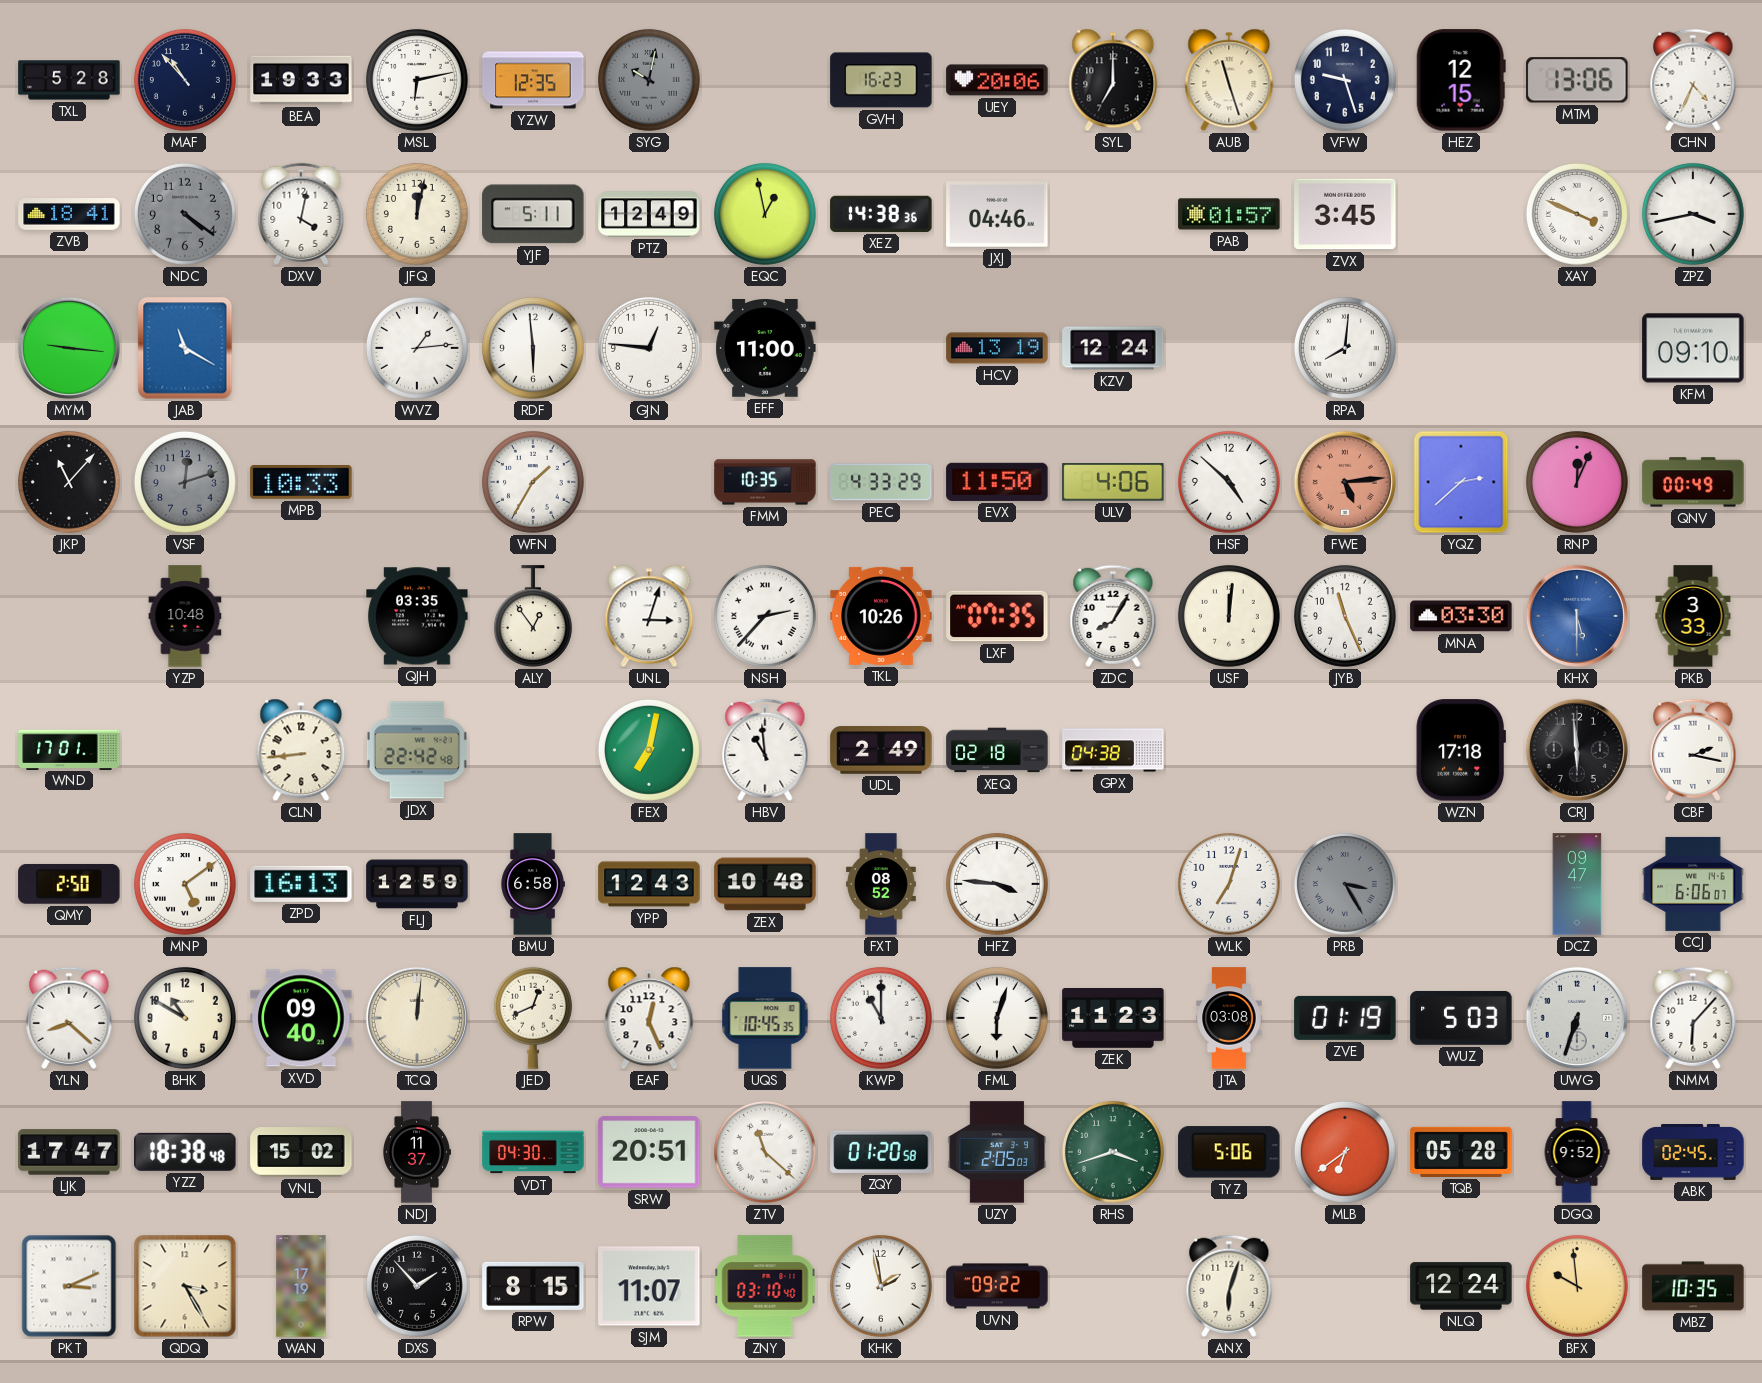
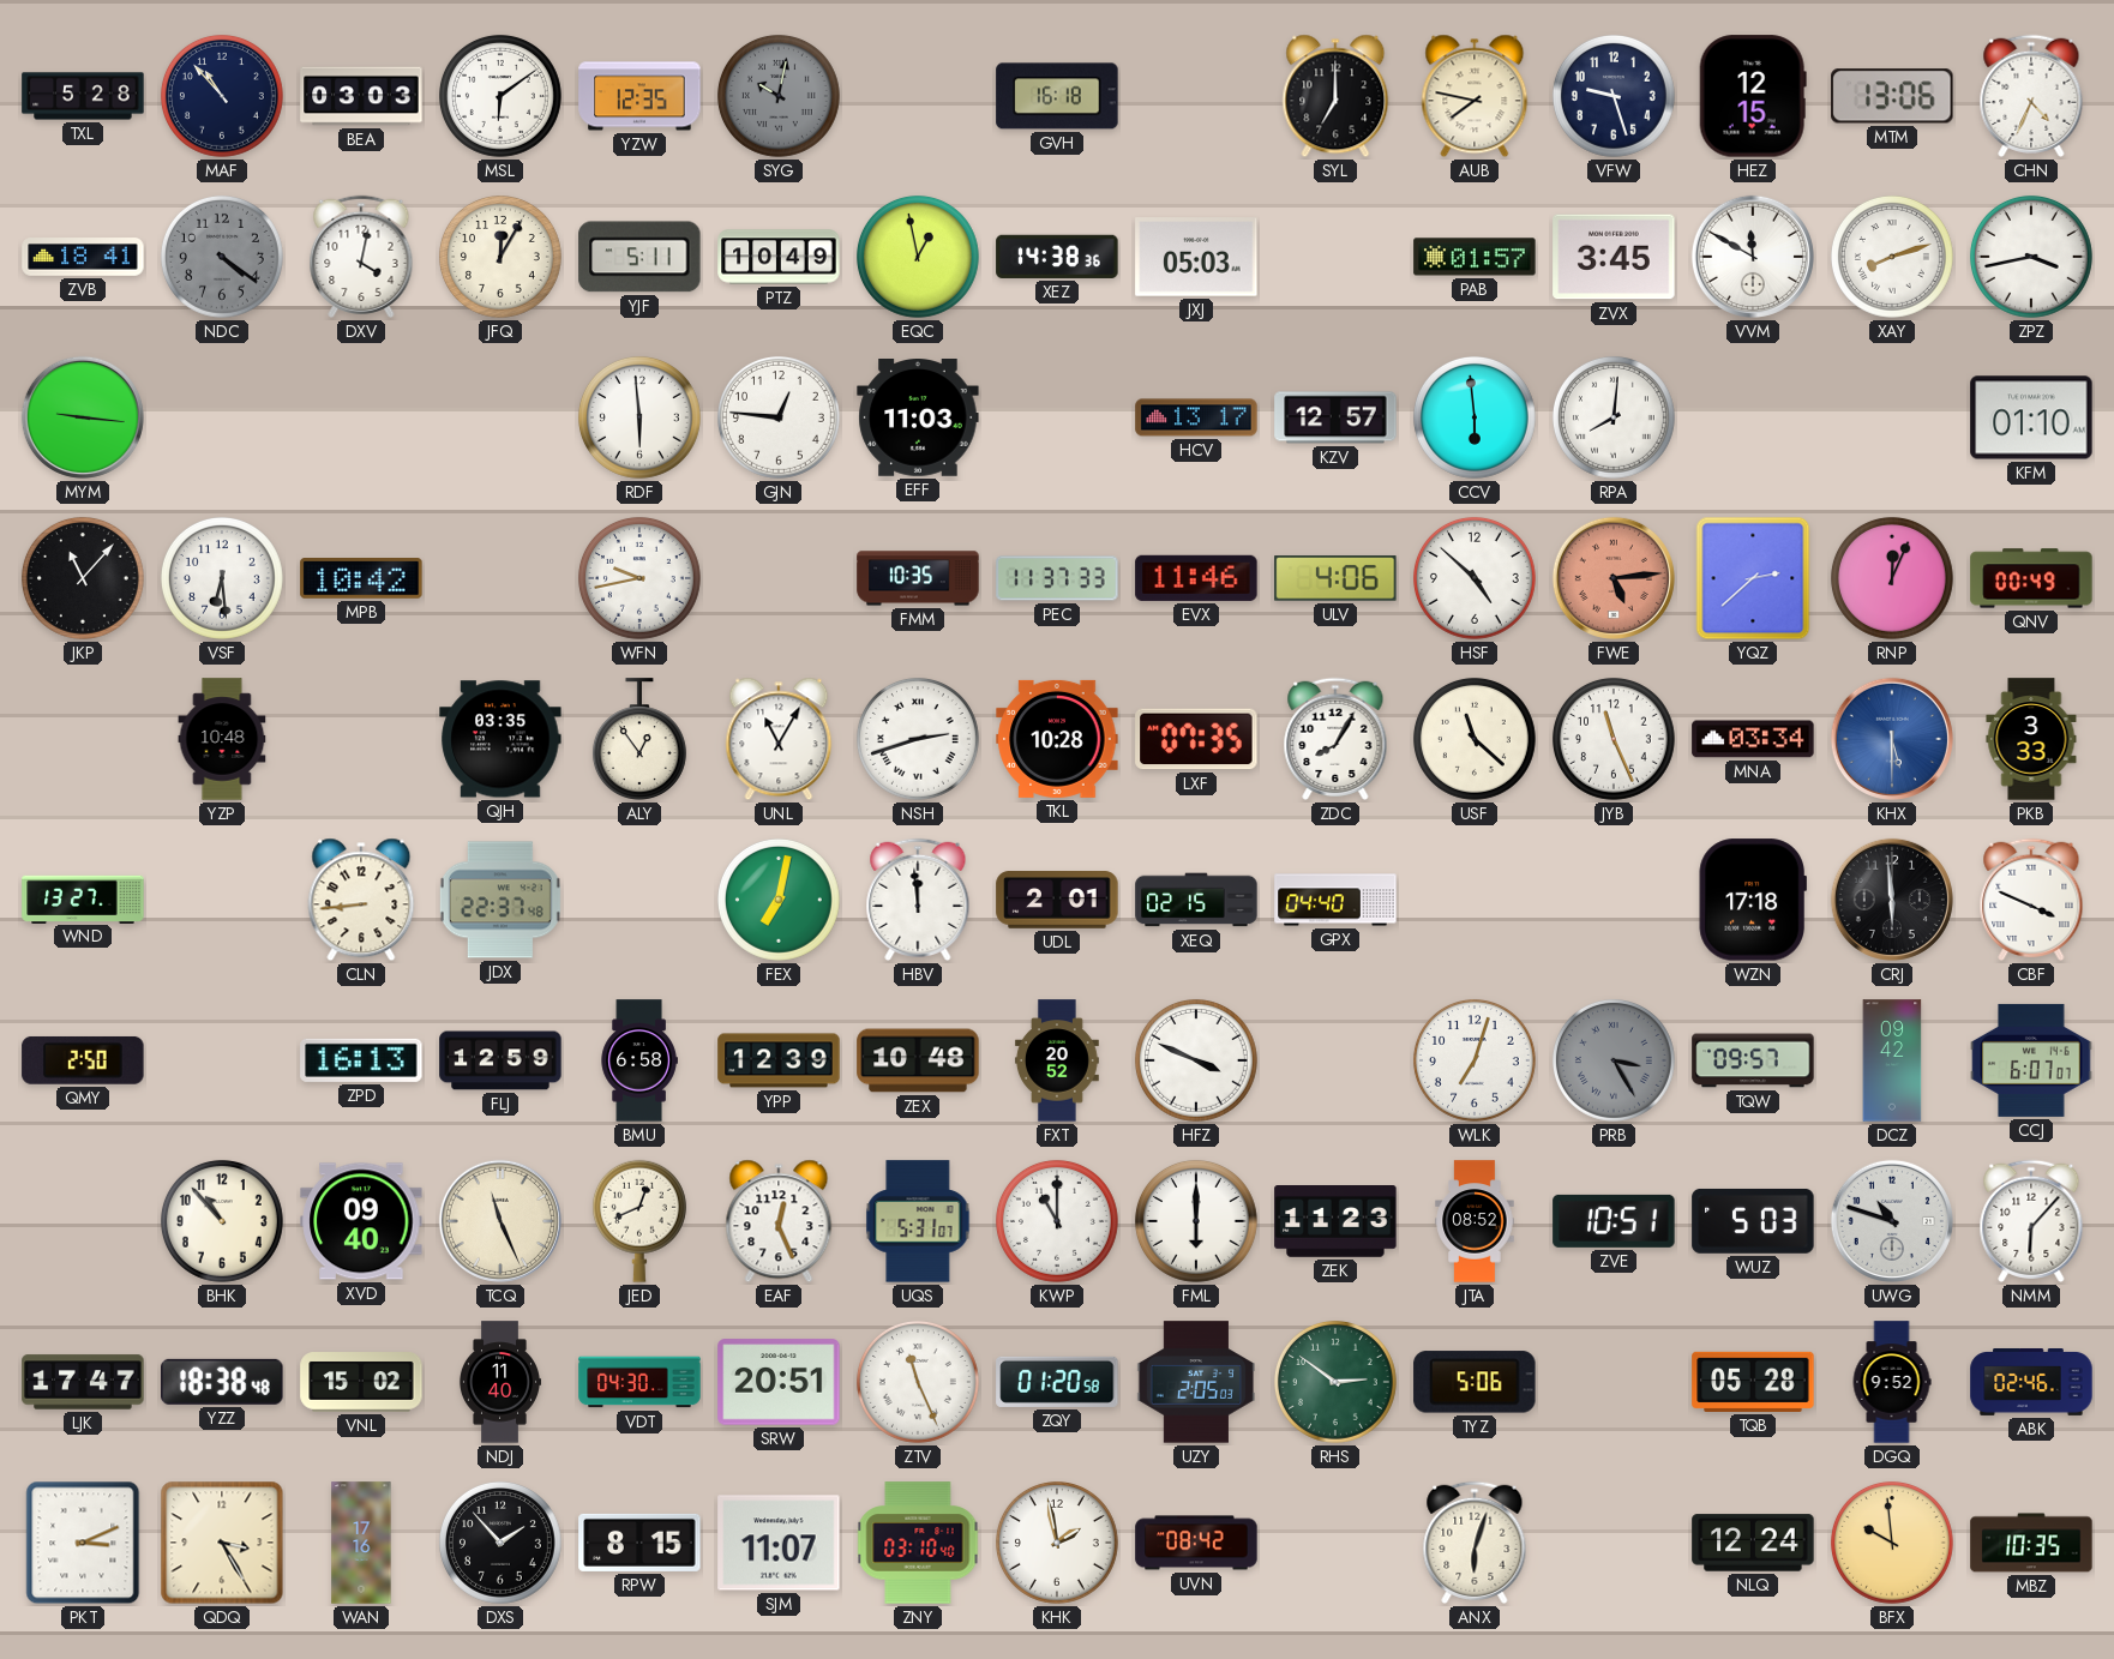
BEA: 19:33 -> 03:03
MSL: 6:13 -> 6:09
GVH: 16:23 -> 16:18
UEY: 20:06 -> none
AUB: 11:27 -> 7:47
JFQ: 12:02 -> 12:05
PTZ: 12:49 -> 10:49
JXJ: 04:46 -> 05:03
VVM: none -> 11:50
XAY: 3:49 -> 8:12
JAB: 11:20 -> none
WVZ: 1:14 -> none
EFF: 11:00 -> 11:03
HCV: 13:19 -> 13:17
KZV: 12:24 -> 12:57
CCV: none -> 5:59
KFM: 09:10 -> 01:10
VSF: 12:12 -> 6:29
VSF dial: grey -> white
MPB: 10:33 -> 10:42
WFN: 1:35 -> 9:43
PEC: 4:33 -> 11:37
EVX: 11:50 -> 11:46
UNL: 3:03 -> 11:05
NSH: 2:37 -> 2:42
TKL: 10:26 -> 10:28
USF: 12:01 -> 11:22
MNA: 03:30 -> 03:34
WND: 17:01 -> 13:27
JDX: 22:42 -> 22:37
HBV: 10:59 -> 11:59
UDL: 2:49 -> 2:01
XEQ: 02:18 -> 02:15
GPX: 04:38 -> 04:40
CBF: 2:17 -> 3:49
MNP: 5:09 -> none
YPP: 12:43 -> 12:39
FXT: 08:52 -> 20:52
HFZ: 3:46 -> 3:49
TQW: none -> 09:57
DCZ: 09:47 -> 09:42
CCJ: 6:06 -> 6:07
YLN: 8:22 -> none
BHK: 10:50 -> 10:53
TCQ: 12:01 -> 11:26
UQS: 10:45 -> 5:31
FML: 6:03 -> 6:00
JTA: 03:08 -> 08:52
ZVE: 01:19 -> 10:51
UWG: 6:33 -> 10:48
NDJ: 11:37 -> 11:40
ZTV: 11:22 -> 11:26
RHS: 3:42 -> 2:51
MLB: 6:39 -> none
ABK: 02:45 -> 02:46
WAN: 17:19 -> 17:16
UVN: 09:22 -> 08:42
